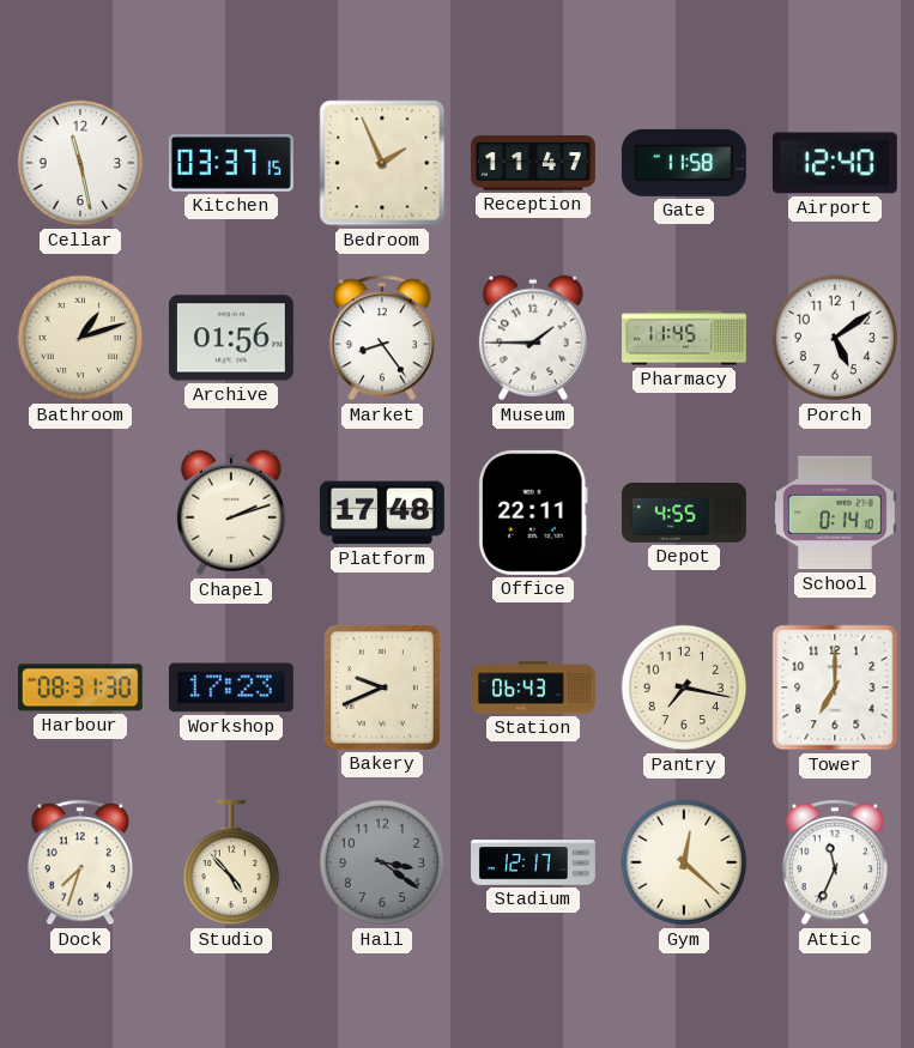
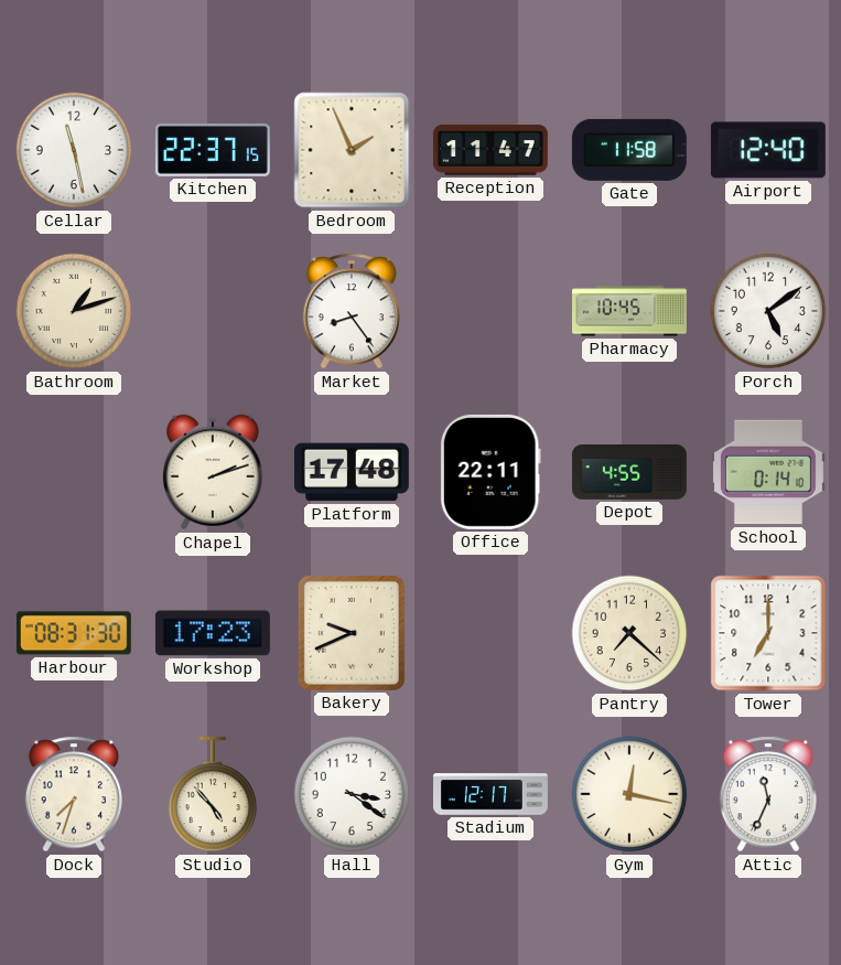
Kitchen: 03:37 -> 22:37
Archive: 01:56 -> none
Museum: 1:45 -> none
Pharmacy: 11:45 -> 10:45
Station: 06:43 -> none
Pantry: 7:17 -> 7:22
Hall dial: grey -> white
Gym: 12:22 -> 12:17
